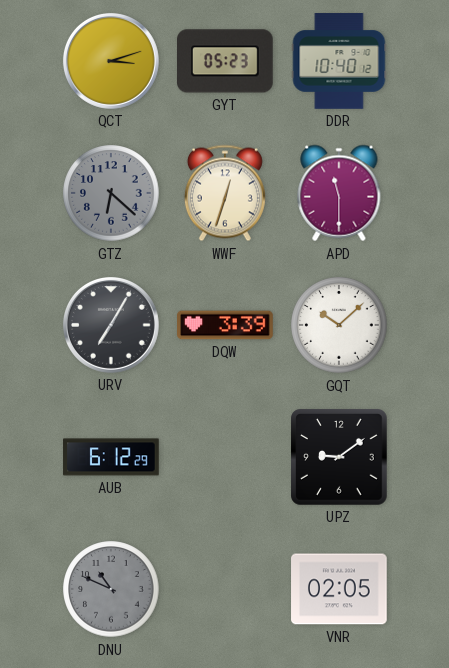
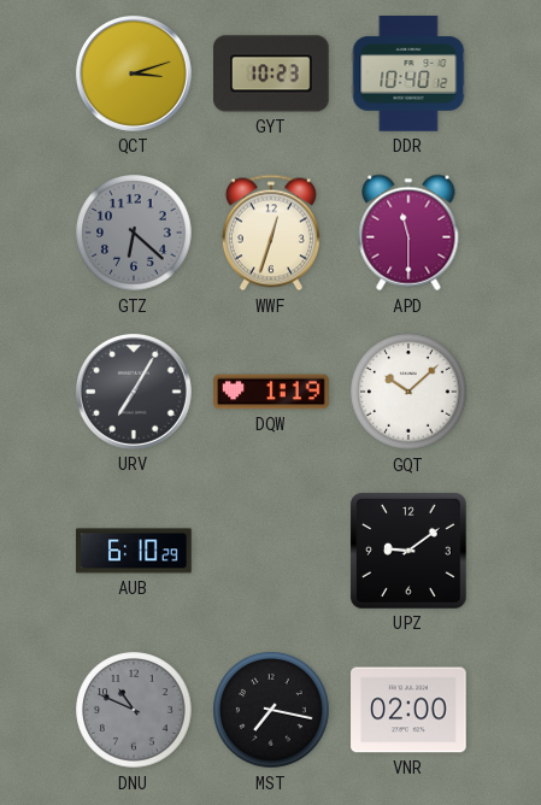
GYT: 05:23 -> 10:23
DQW: 3:39 -> 1:19
AUB: 6:12 -> 6:10
MST: none -> 7:17
VNR: 02:05 -> 02:00
